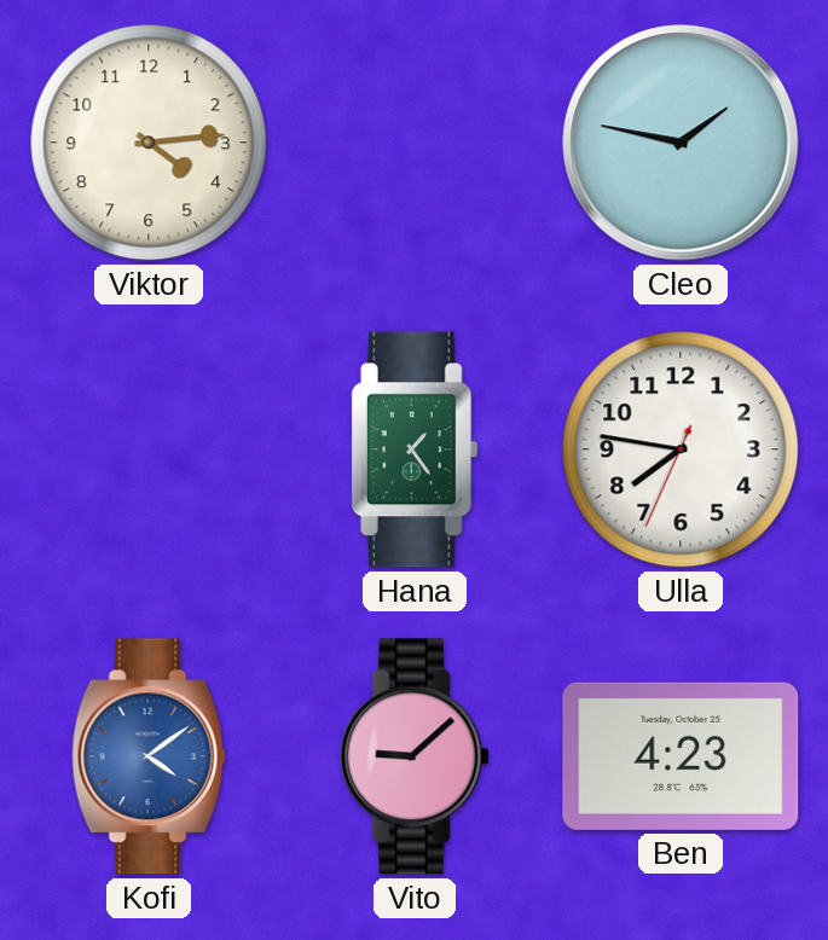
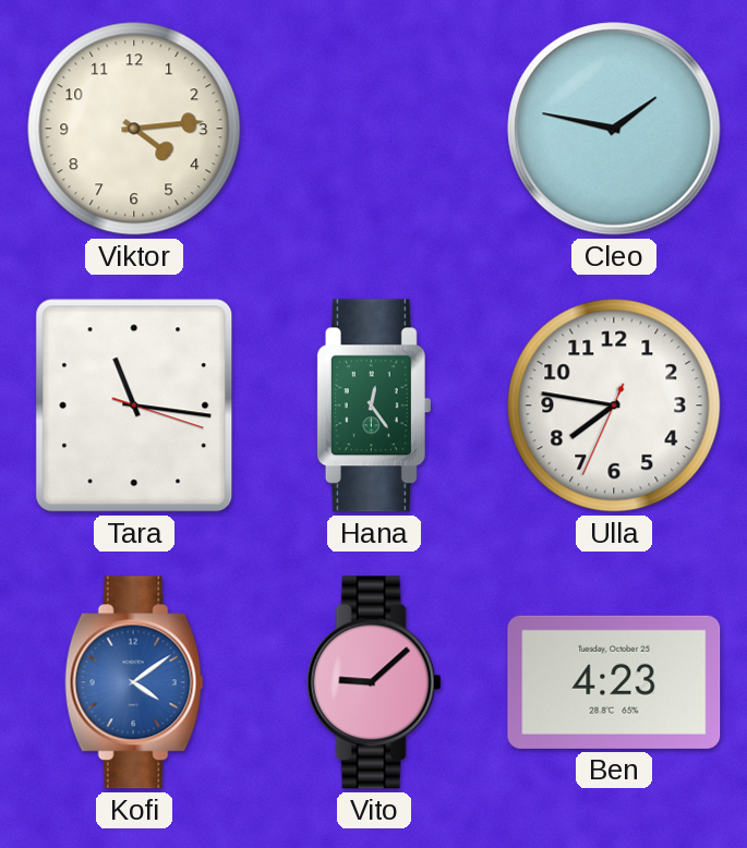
Tara: none -> 11:16
Hana: 1:24 -> 12:24
